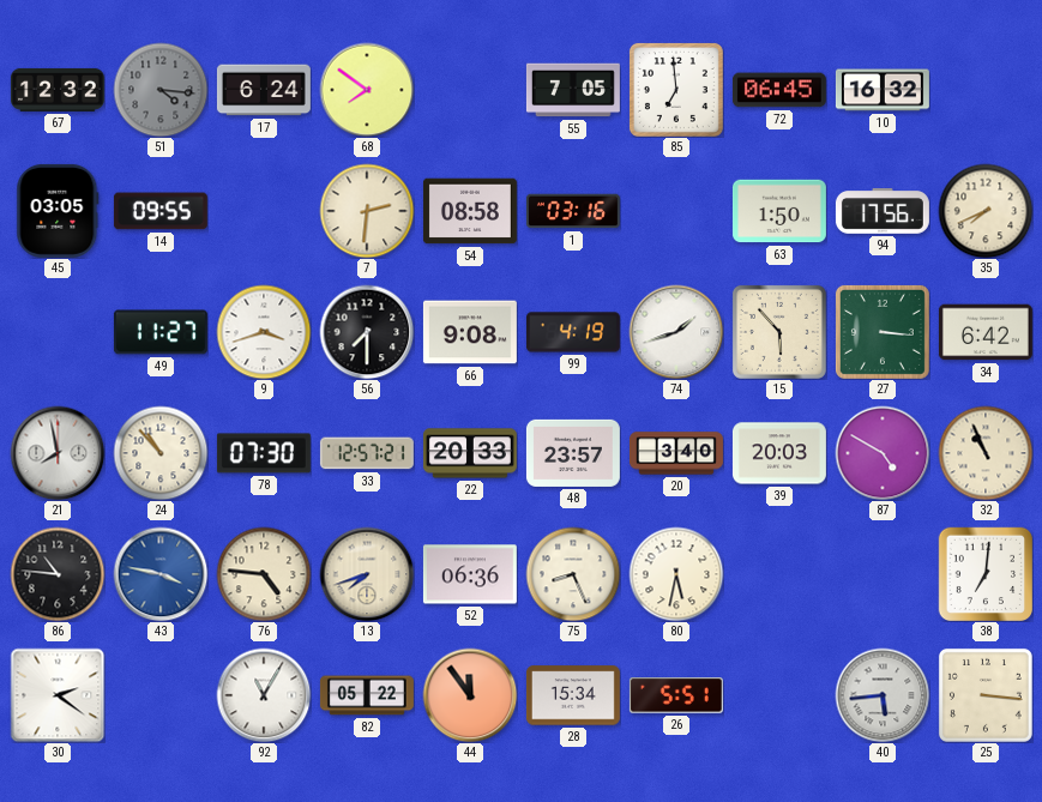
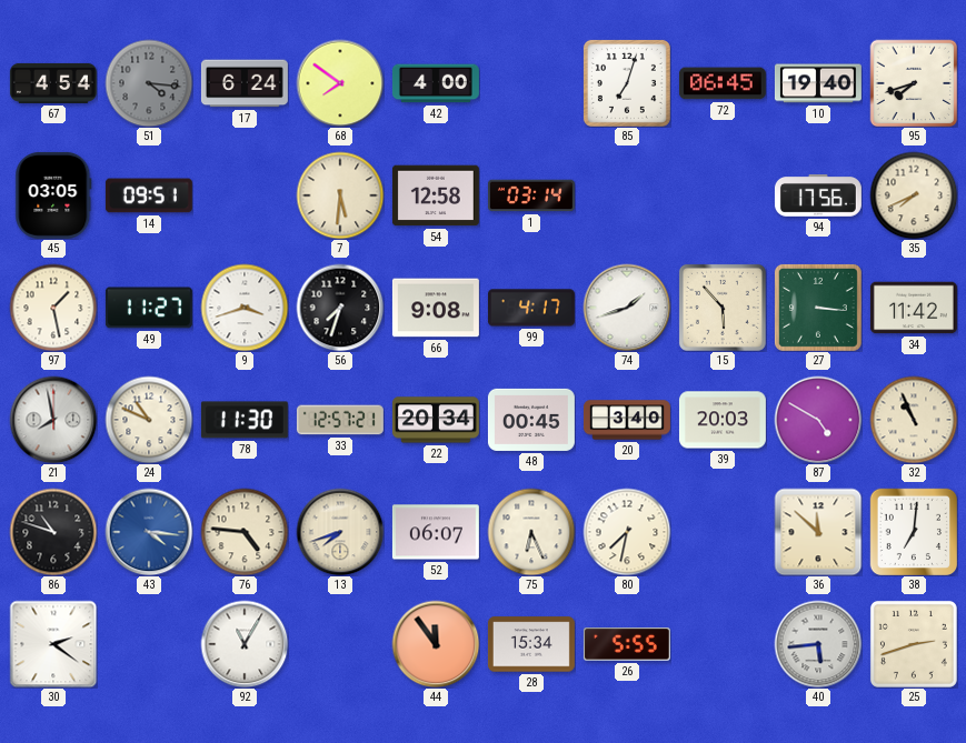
67: 12:32 -> 4:54
42: none -> 4:00
55: 7:05 -> none
85: 6:59 -> 7:03
10: 16:32 -> 19:40
95: none -> 7:42
14: 09:55 -> 09:51
7: 2:31 -> 5:31
54: 08:58 -> 12:58
1: 03:16 -> 03:14
63: 1:50 -> none
97: none -> 1:28
56: 7:30 -> 7:33
99: 4:19 -> 4:17
34: 6:42 -> 11:42
24: 10:53 -> 10:49
78: 07:30 -> 11:30
22: 20:33 -> 20:34
48: 23:57 -> 00:45
86: 10:46 -> 10:48
43: 3:47 -> 4:16
52: 06:36 -> 06:07
75: 8:26 -> 6:26
80: 5:32 -> 7:32
36: none -> 11:52
82: 05:22 -> none
26: 5:51 -> 5:55
25: 3:16 -> 2:42
